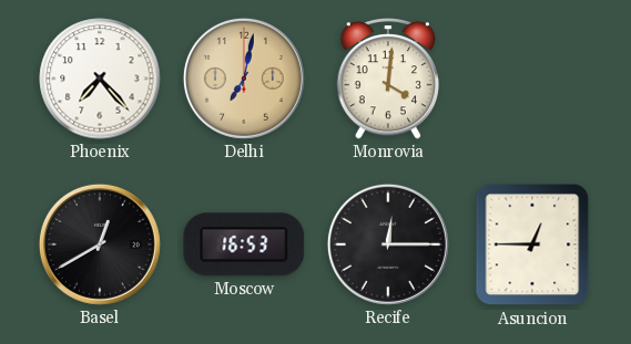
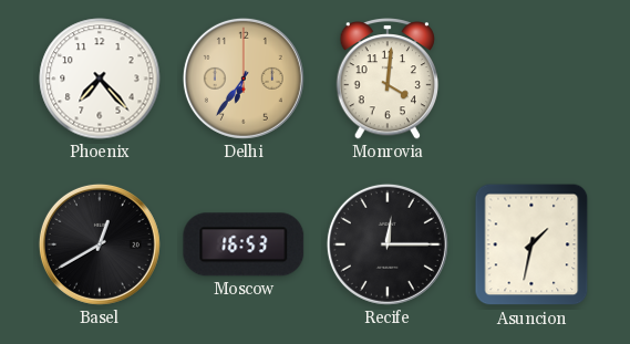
Delhi: 7:02 -> 6:36
Asuncion: 12:45 -> 1:32
